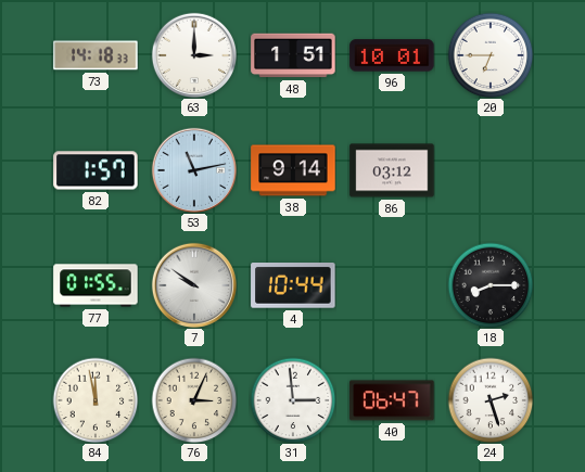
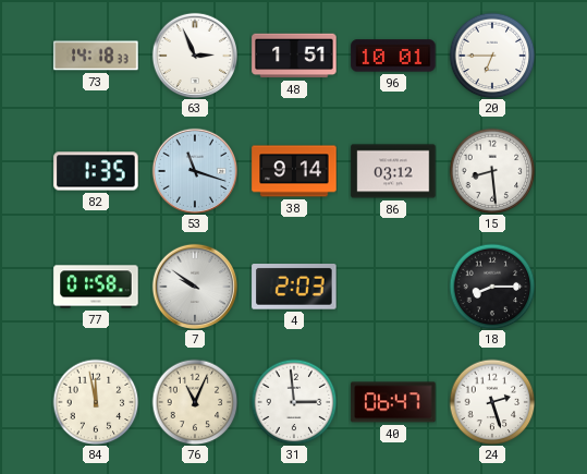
63: 3:00 -> 2:56
82: 1:57 -> 1:35
53: 11:13 -> 11:18
15: none -> 8:29
77: 01:55 -> 01:58
4: 10:44 -> 2:03
76: 3:04 -> 11:04
